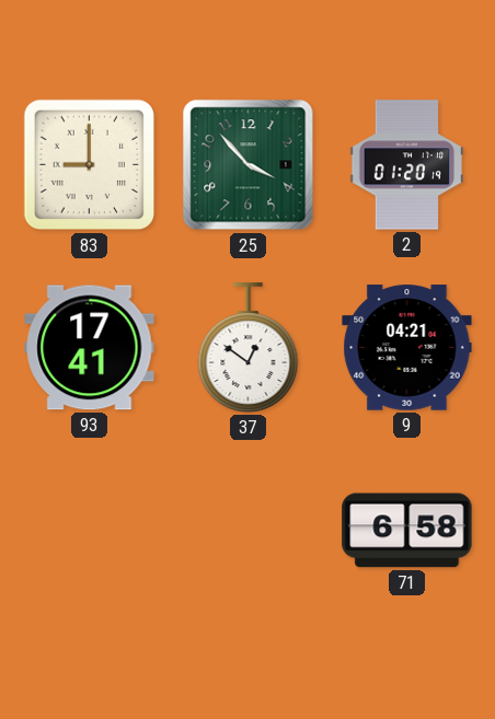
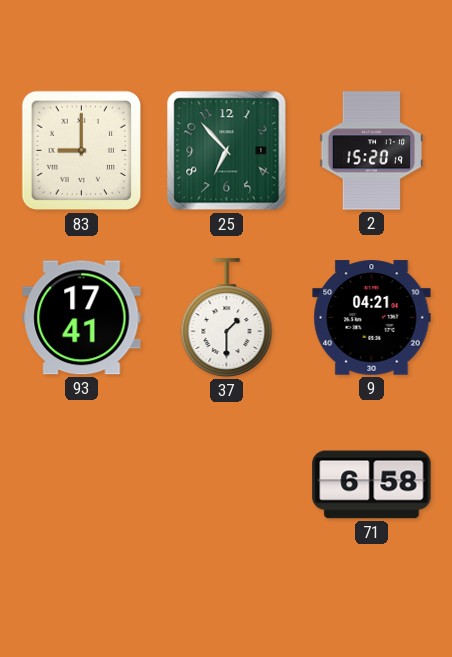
25: 3:53 -> 6:53
2: 01:20 -> 15:20
37: 12:51 -> 1:30
